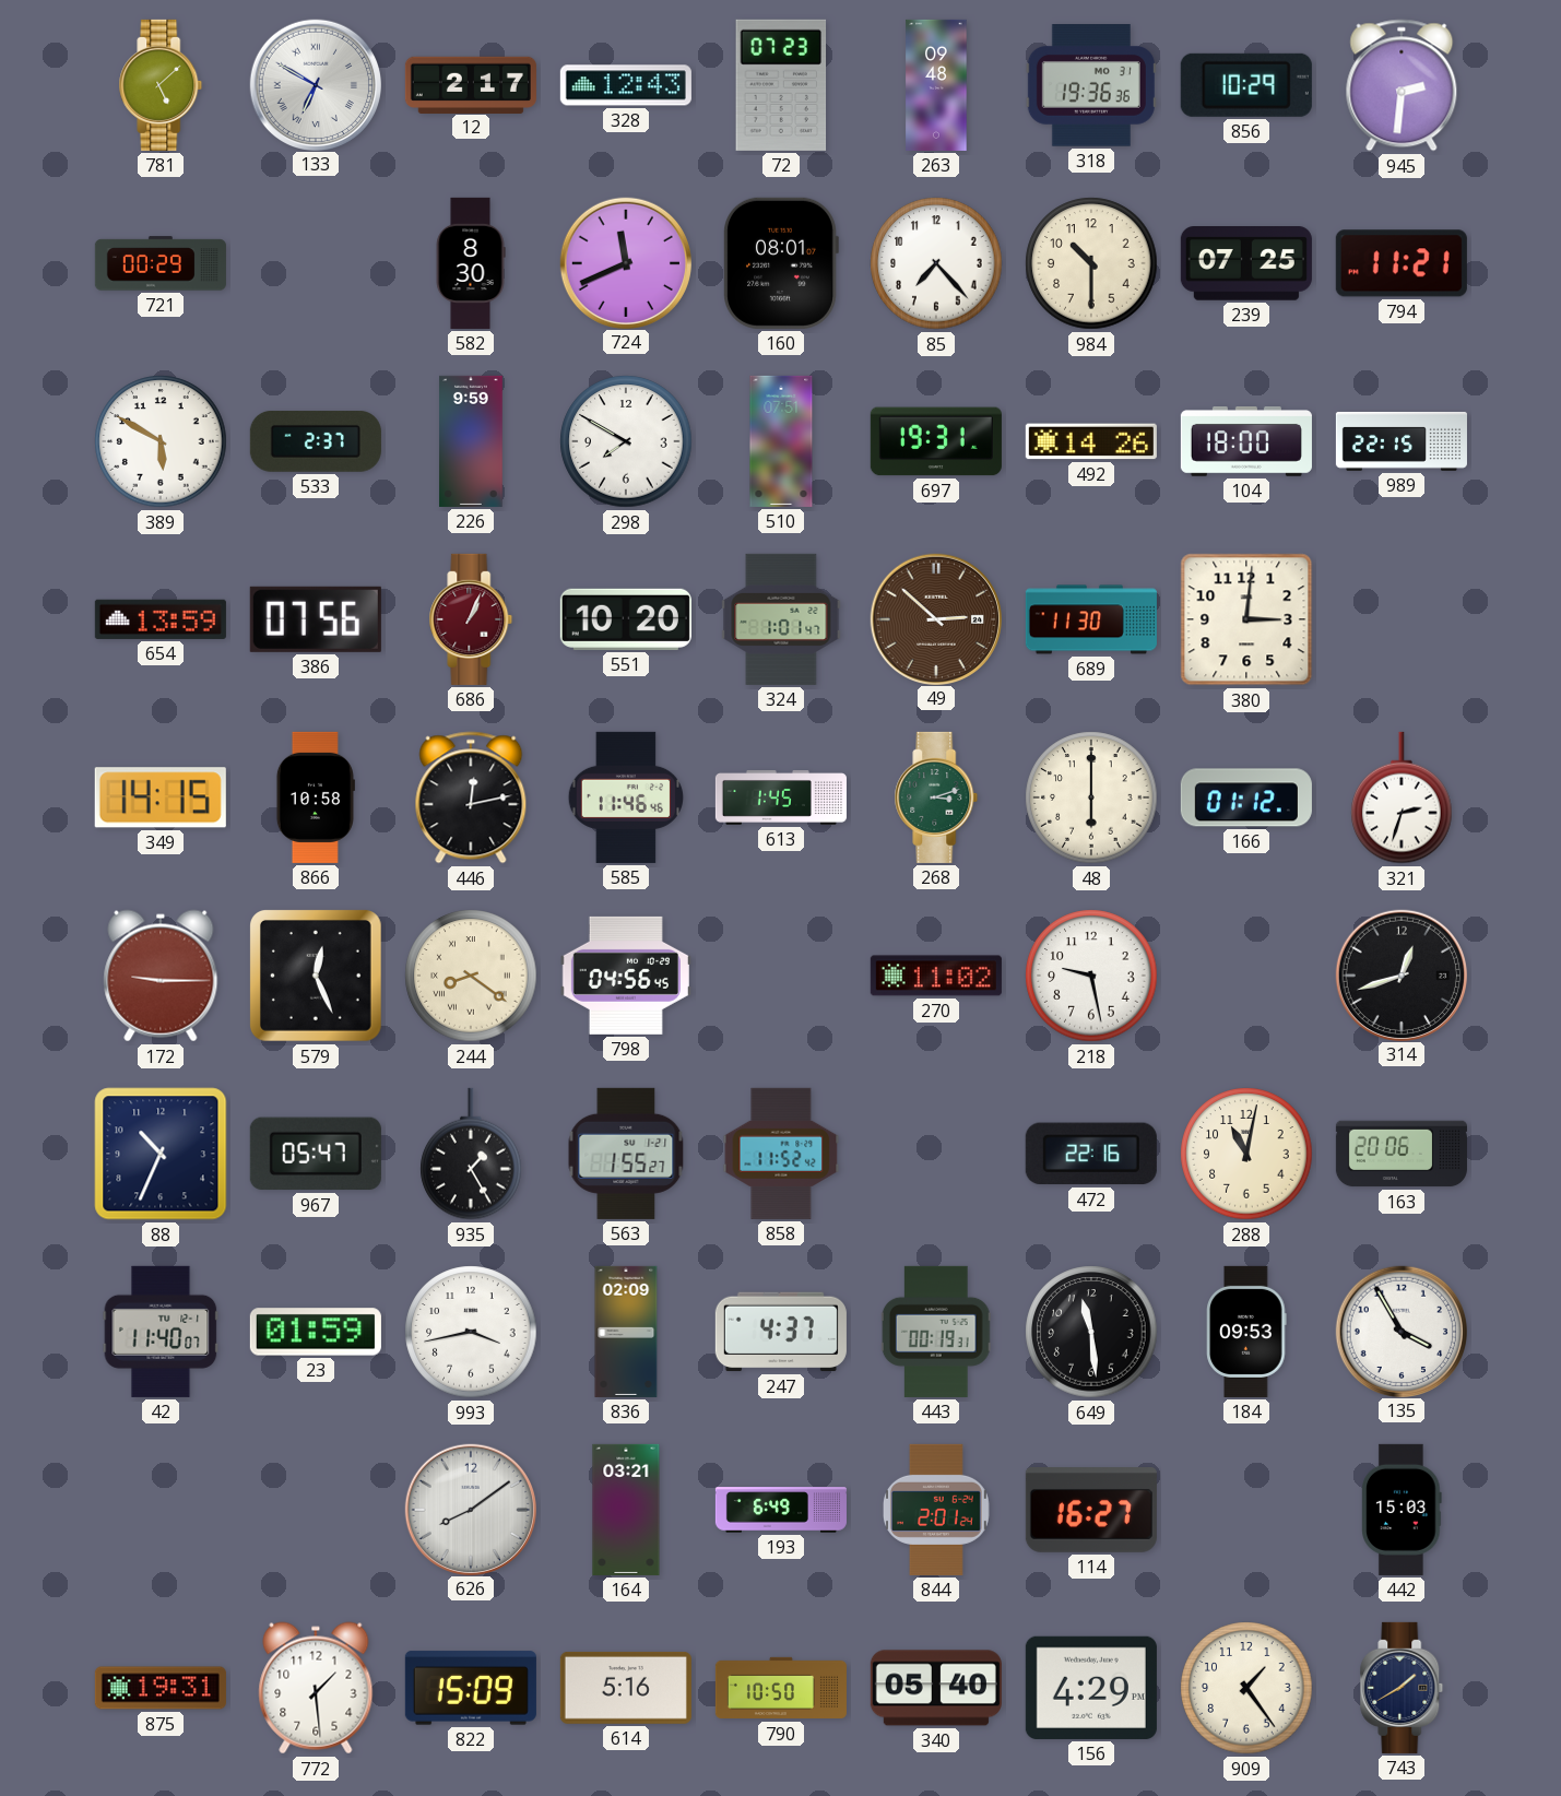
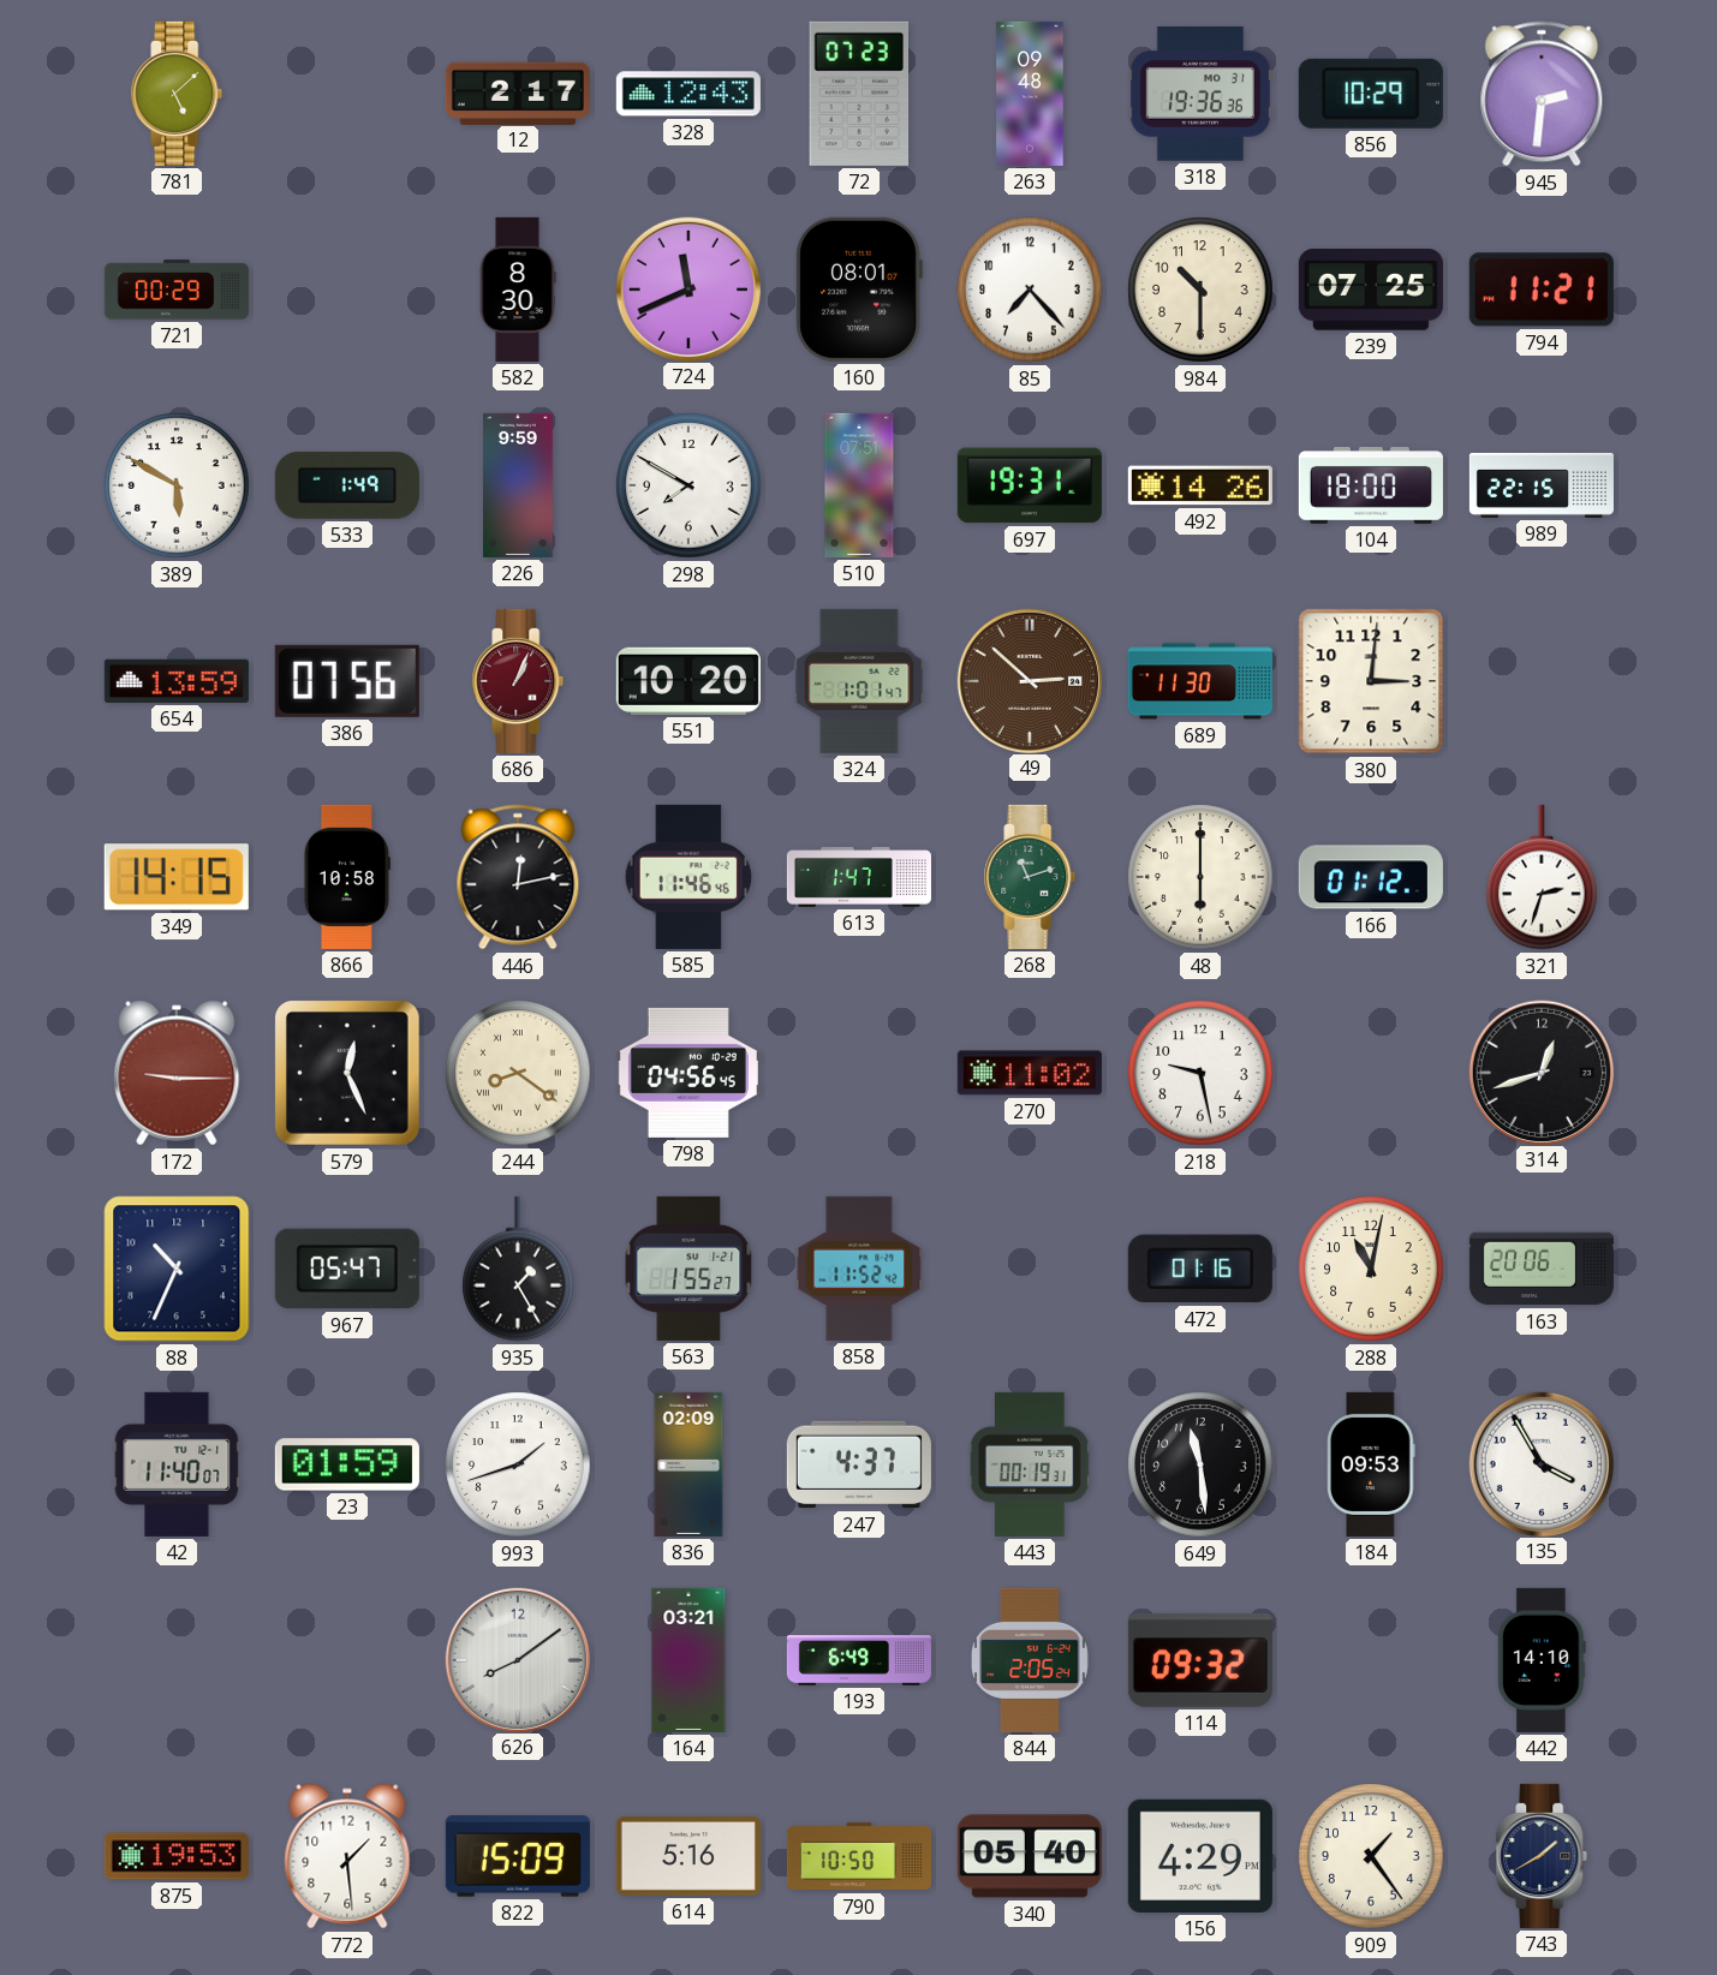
133: 6:50 -> none
533: 2:37 -> 1:49
613: 1:45 -> 1:47
268: 3:12 -> 11:12
472: 22:16 -> 01:16
993: 3:43 -> 1:42
844: 2:01 -> 2:05
114: 16:27 -> 09:32
442: 15:03 -> 14:10
875: 19:31 -> 19:53
